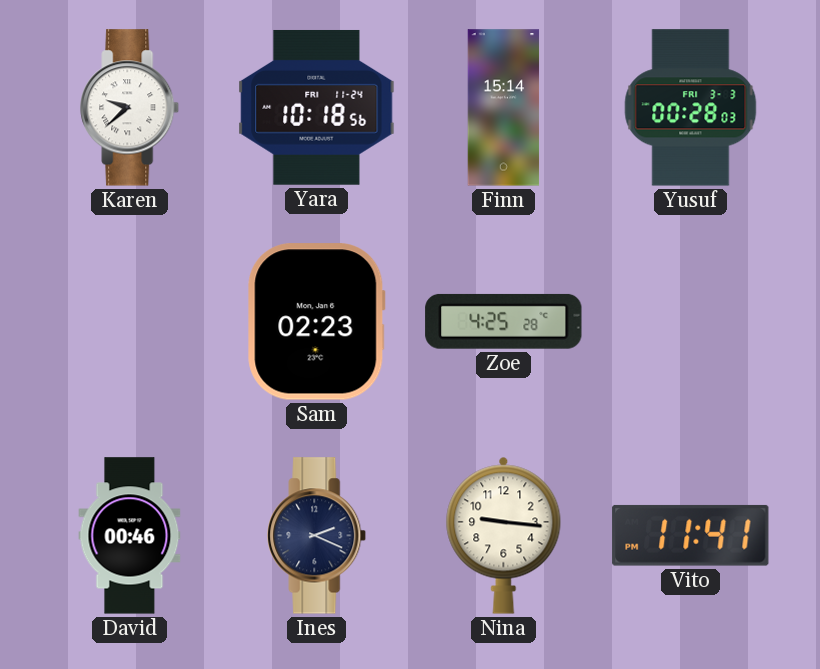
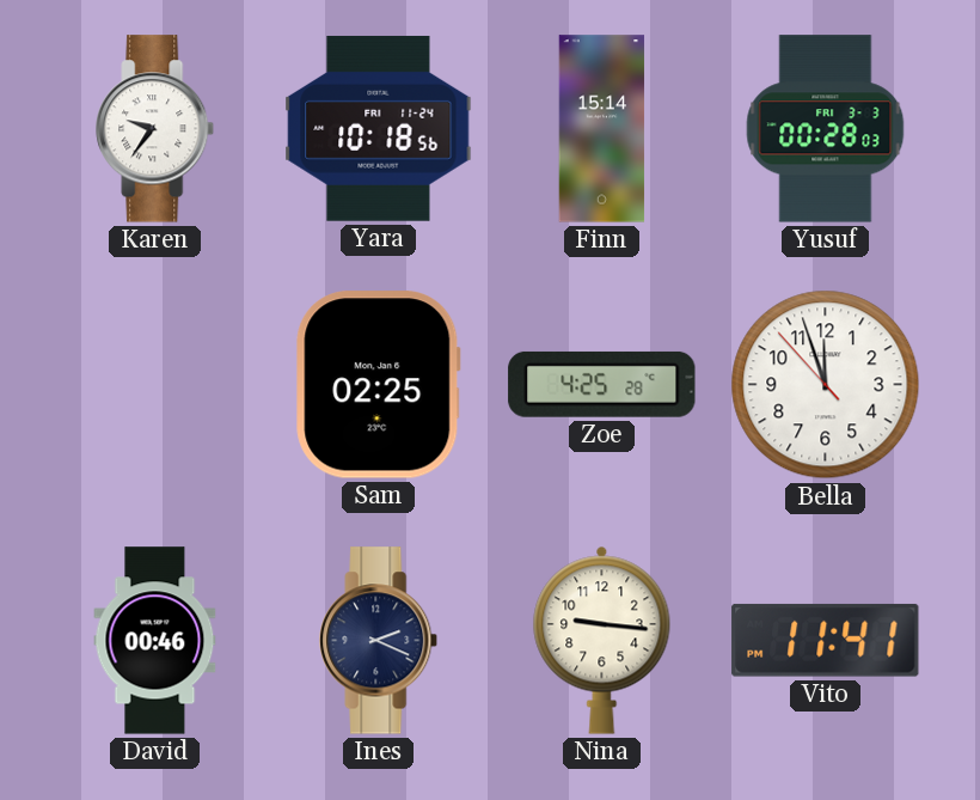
Karen: 9:38 -> 9:36
Sam: 02:23 -> 02:25
Bella: none -> 11:56
